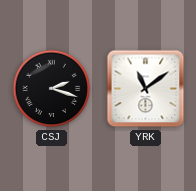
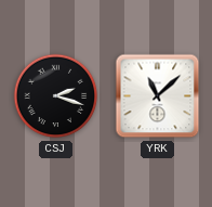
YRK: 11:09 -> 11:08
